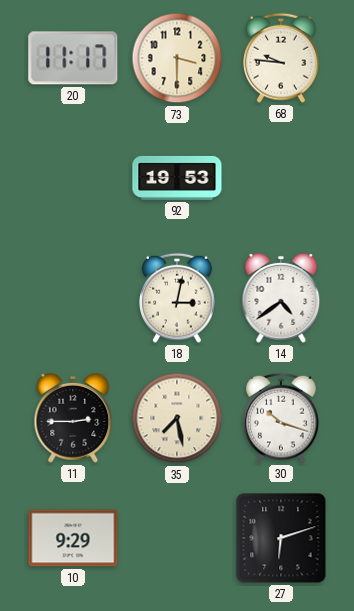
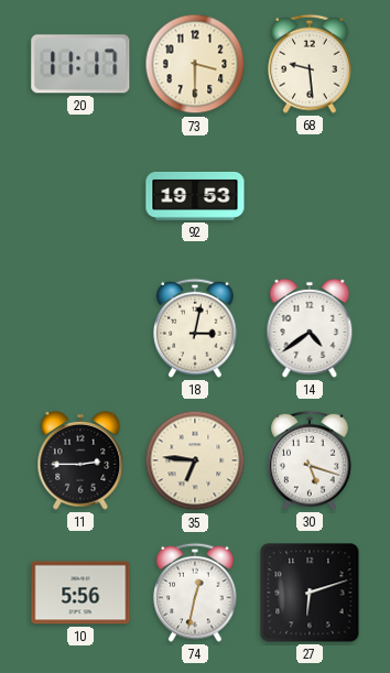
68: 9:46 -> 9:29
35: 7:28 -> 6:46
30: 10:18 -> 5:18
10: 9:29 -> 5:56
74: none -> 12:32
